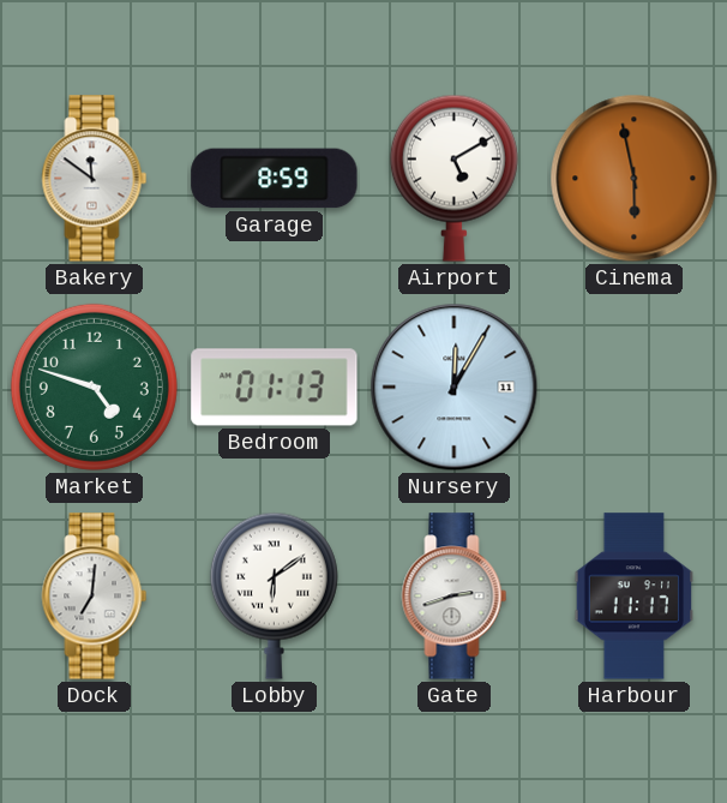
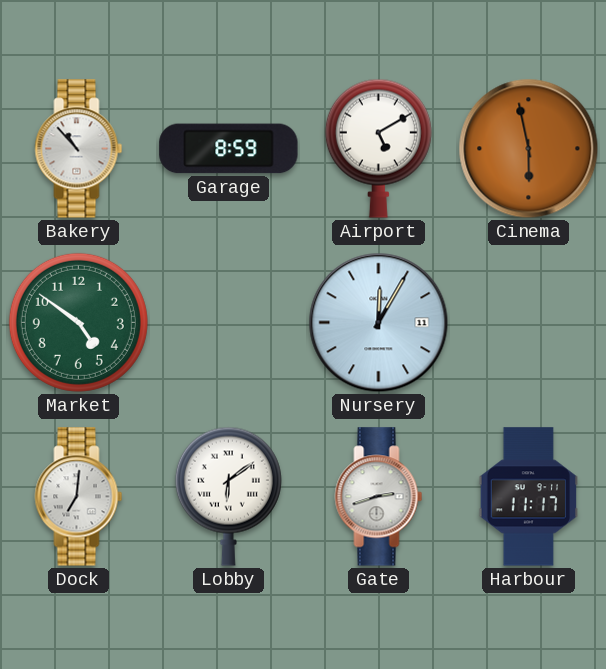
Bakery: 11:51 -> 10:53
Market: 4:48 -> 4:51
Bedroom: 01:13 -> none
